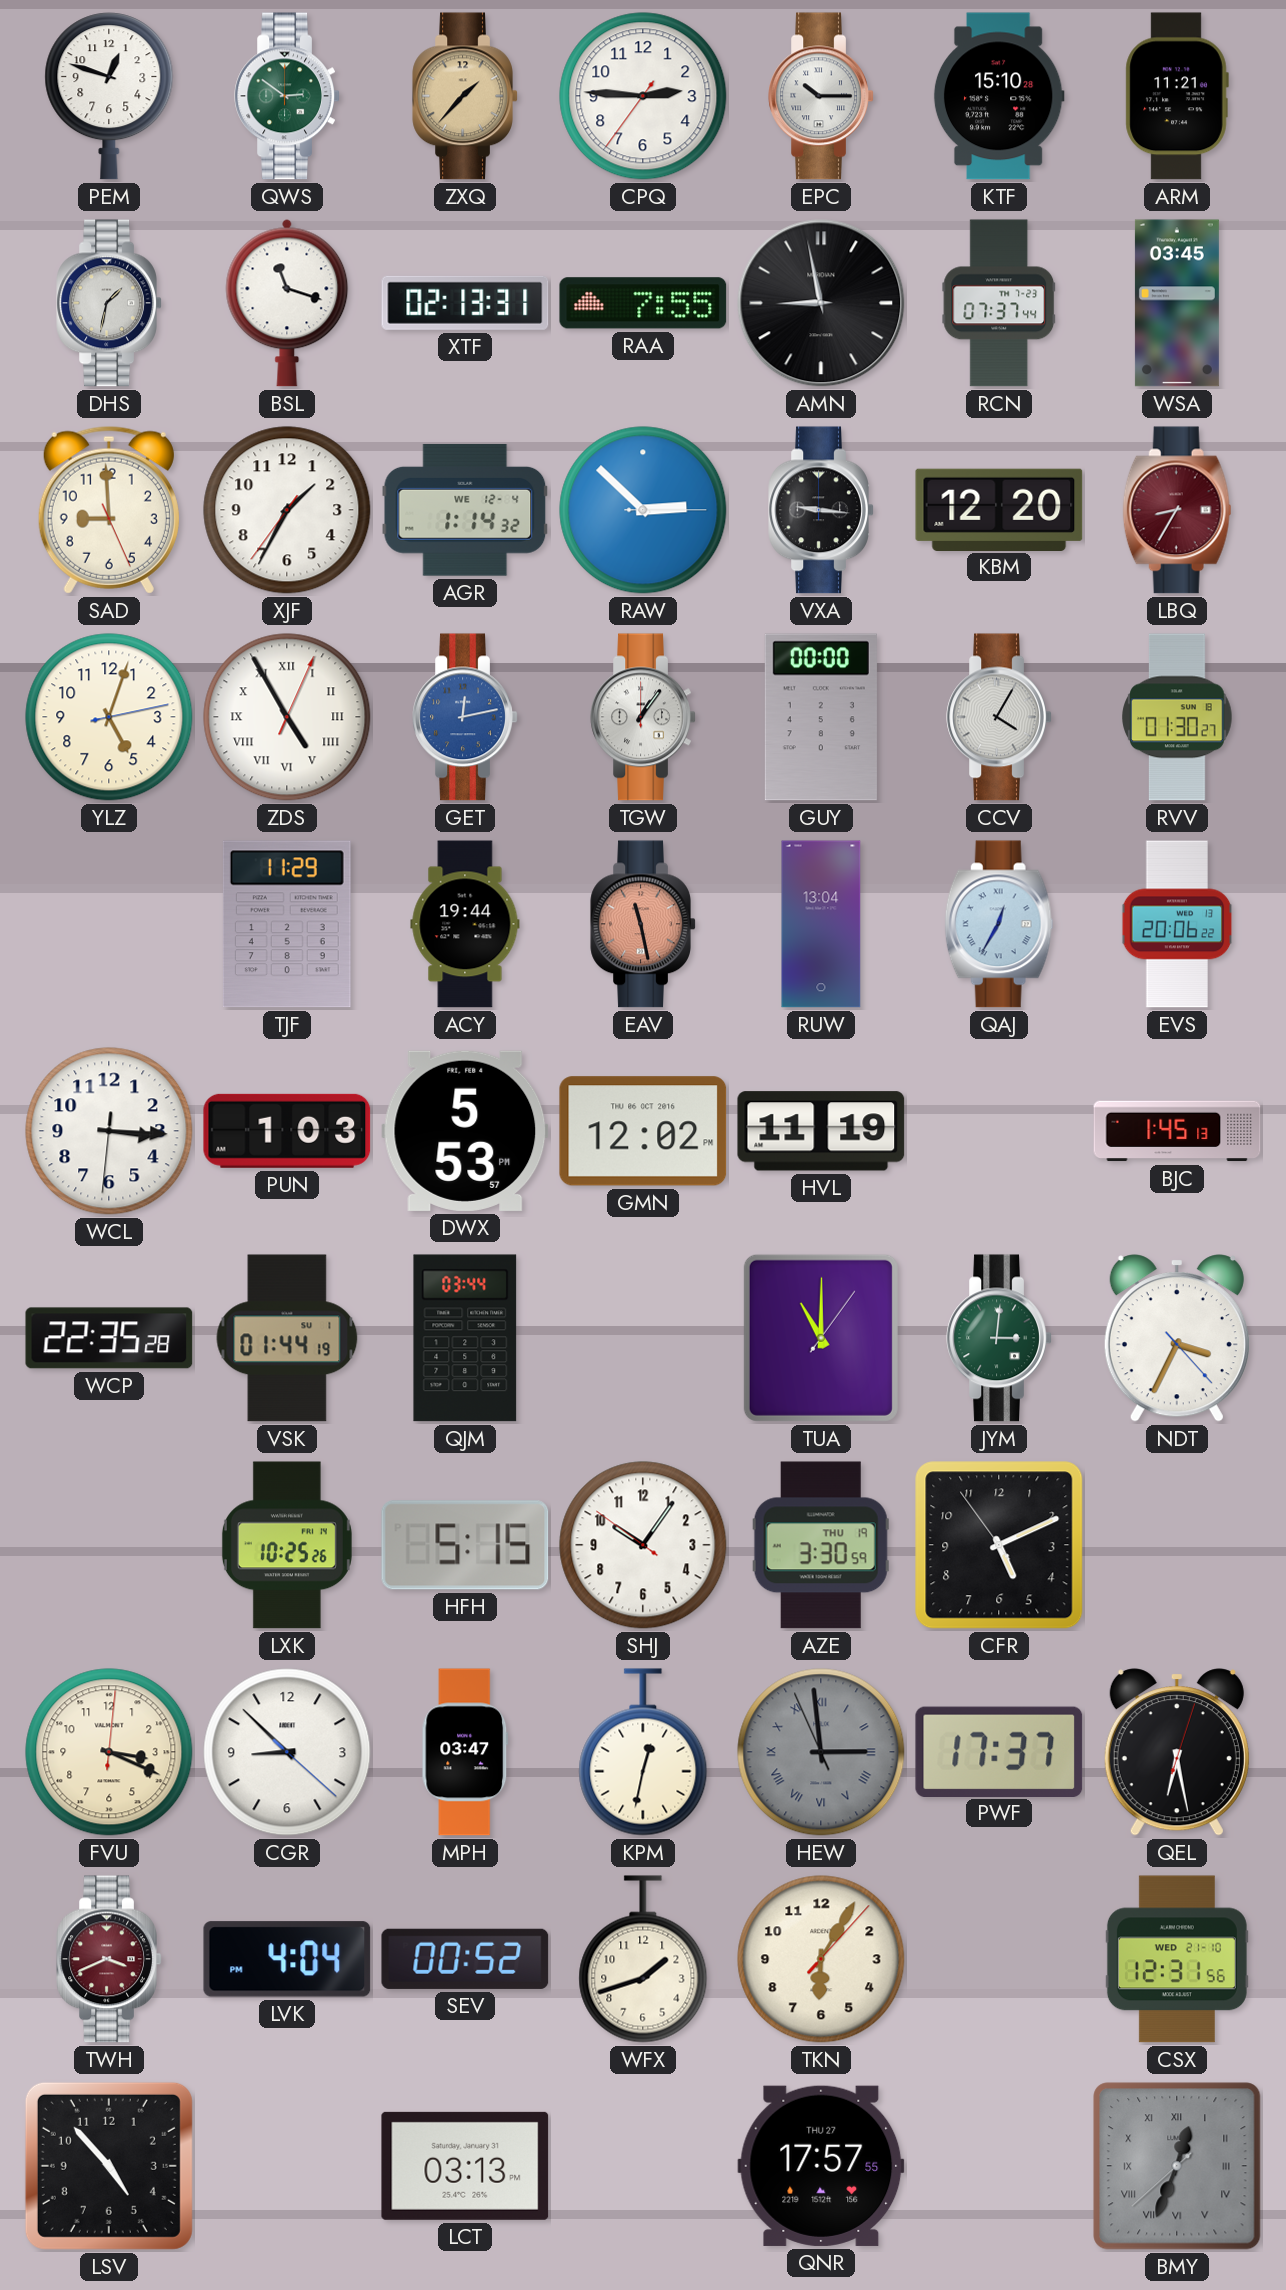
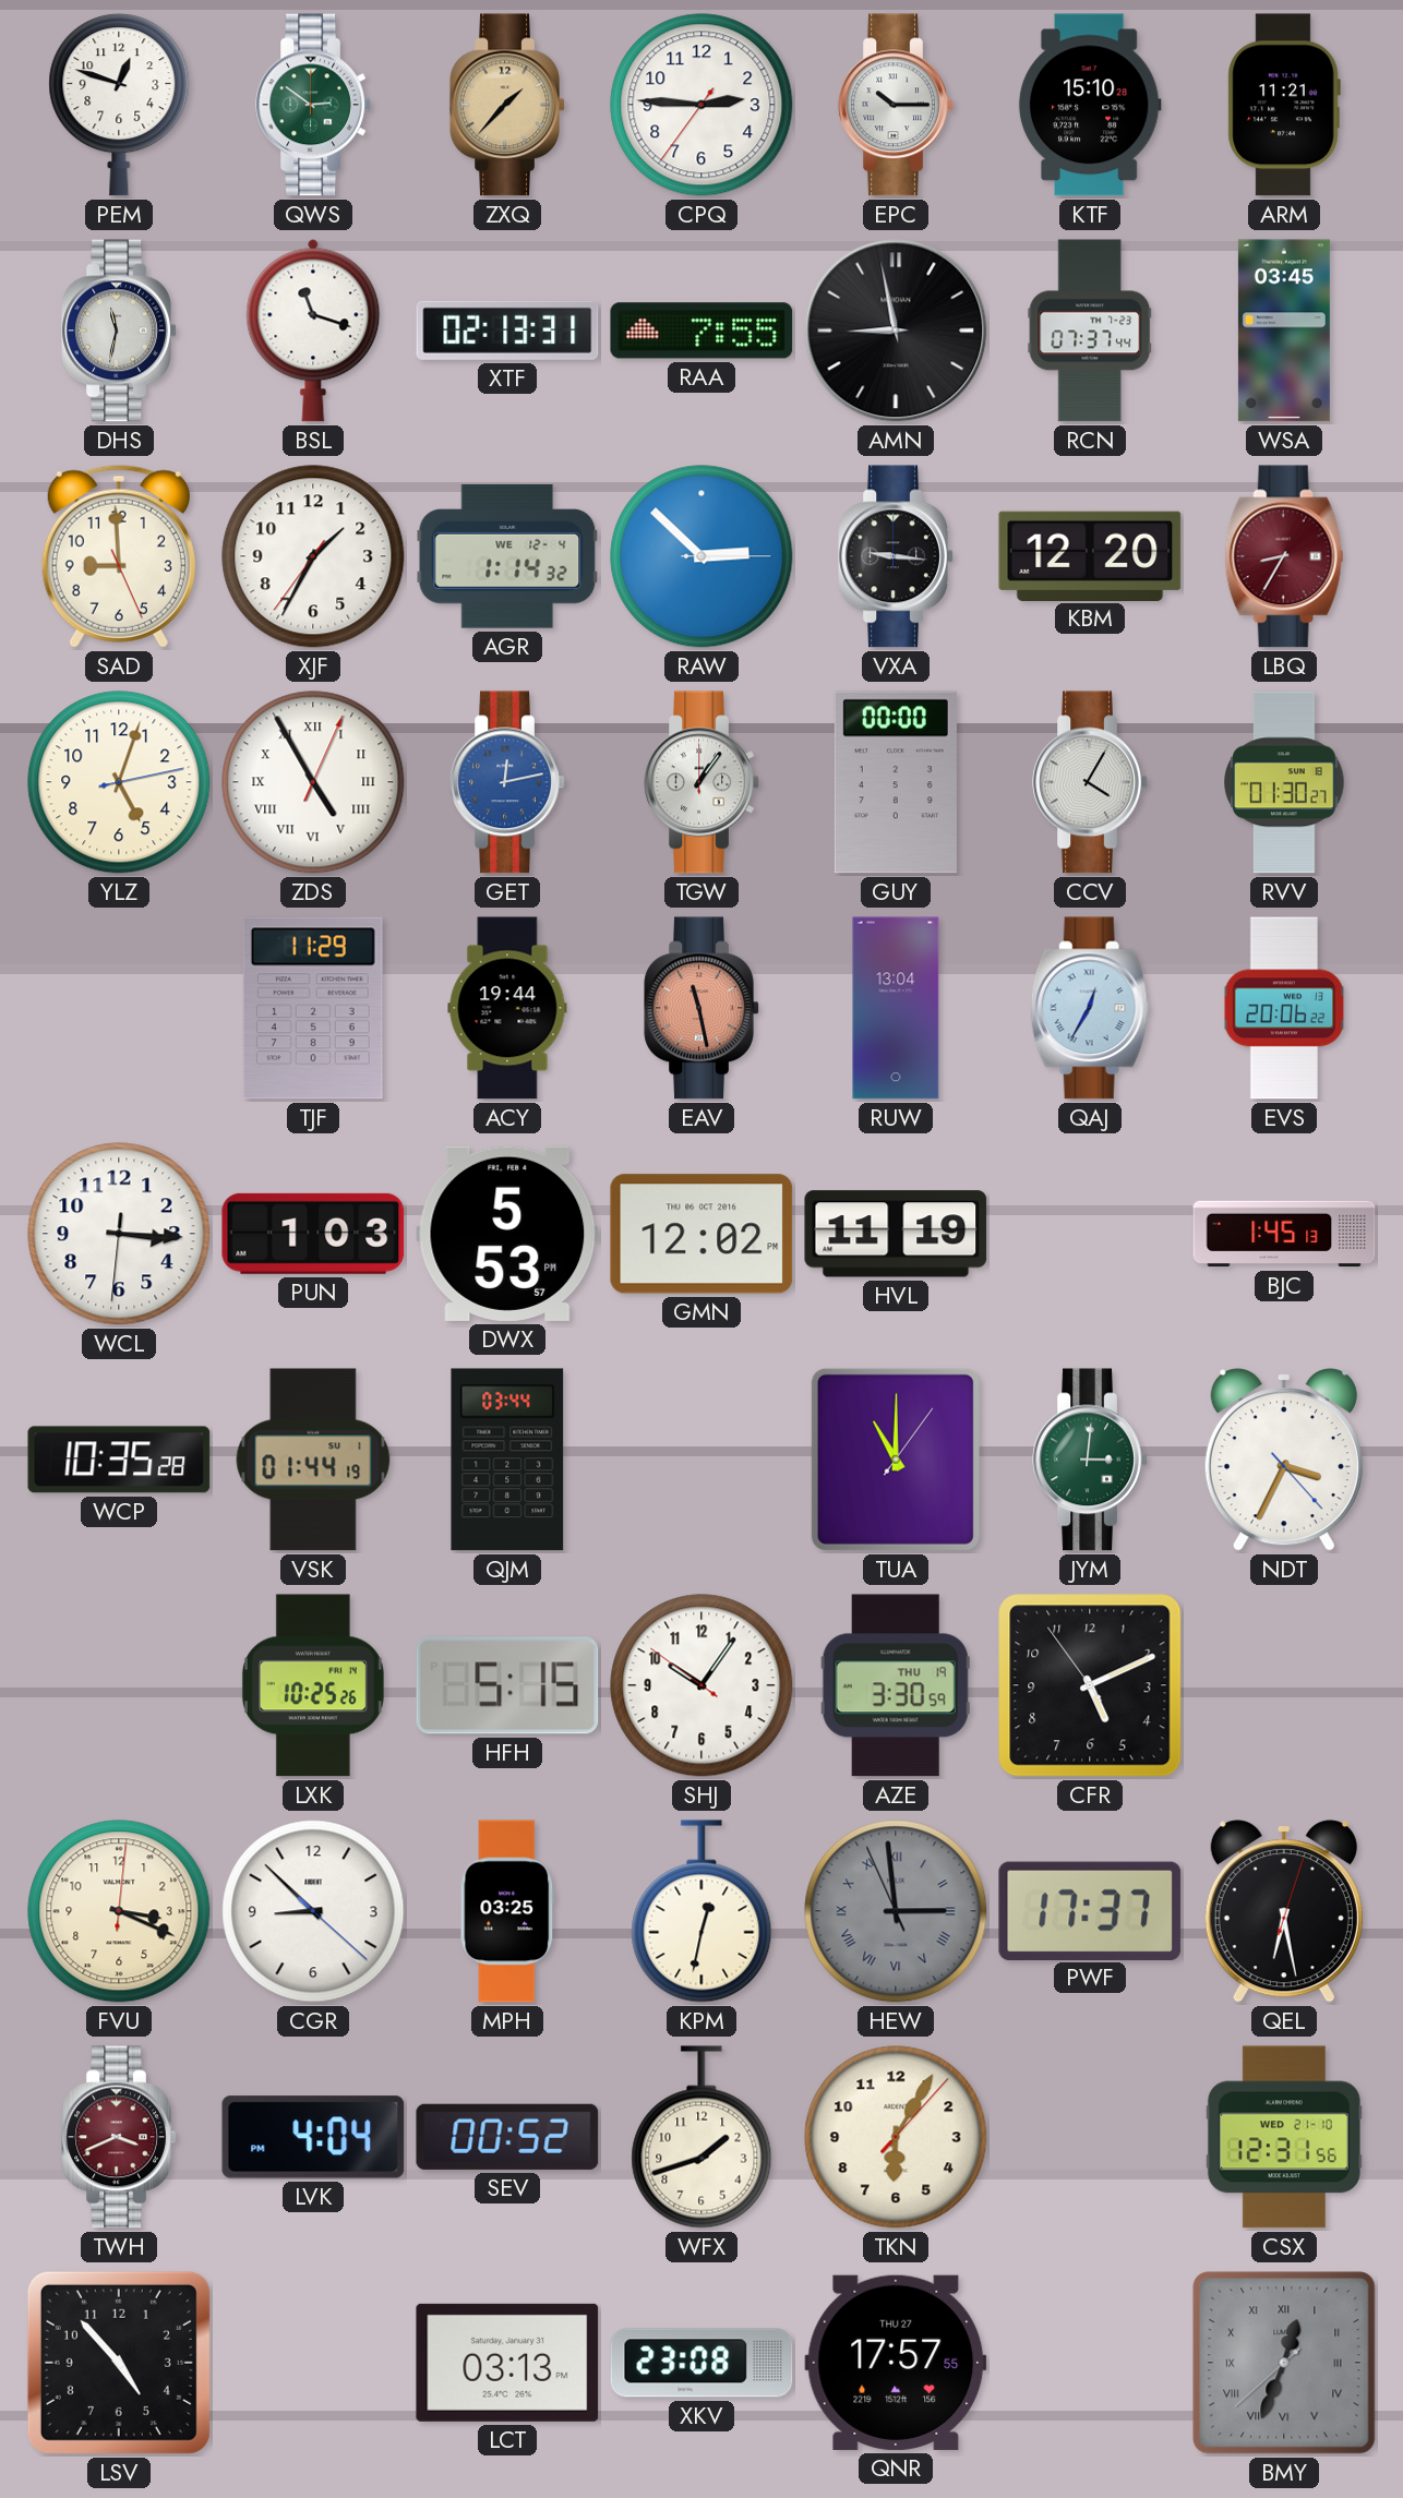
DHS: 1:32 -> 11:32
WCP: 22:35 -> 10:35
MPH: 03:47 -> 03:25
XKV: none -> 23:08
